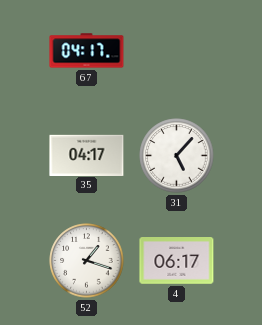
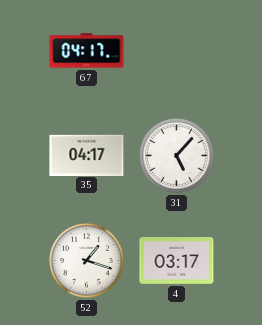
4: 06:17 -> 03:17
